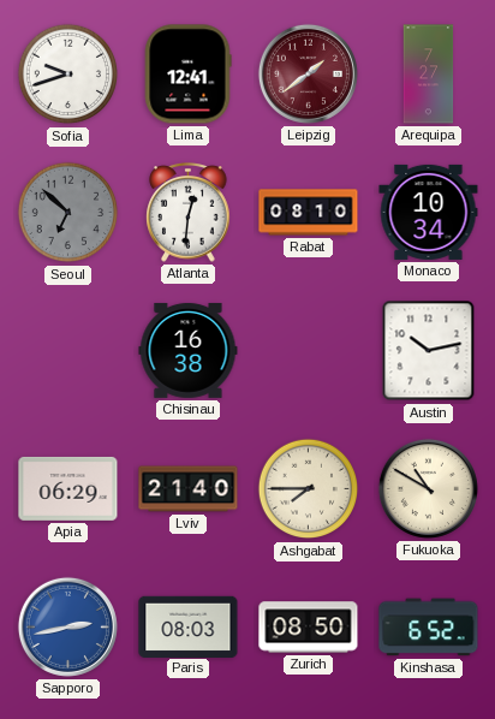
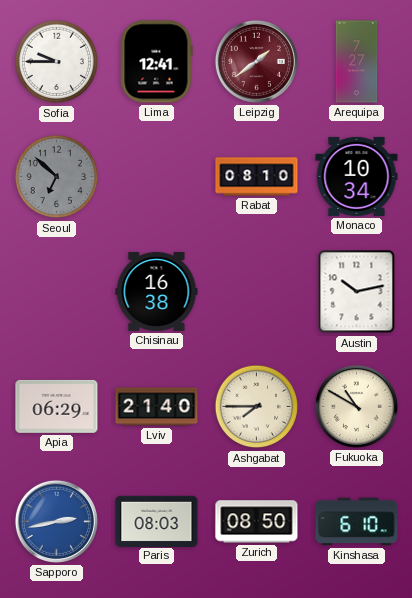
Sofia: 9:42 -> 9:45
Atlanta: 12:31 -> none
Kinshasa: 6:52 -> 6:10
